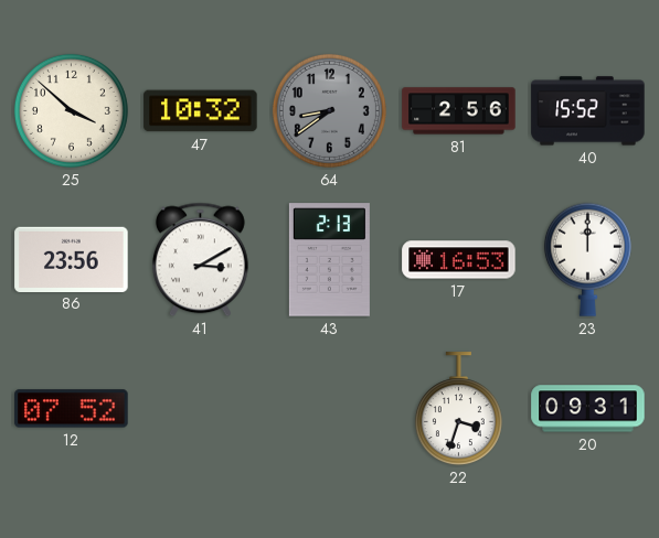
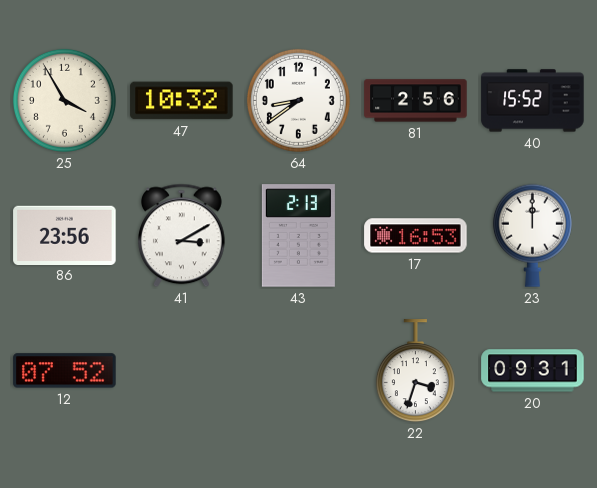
25: 3:52 -> 3:55
64 dial: grey -> white
